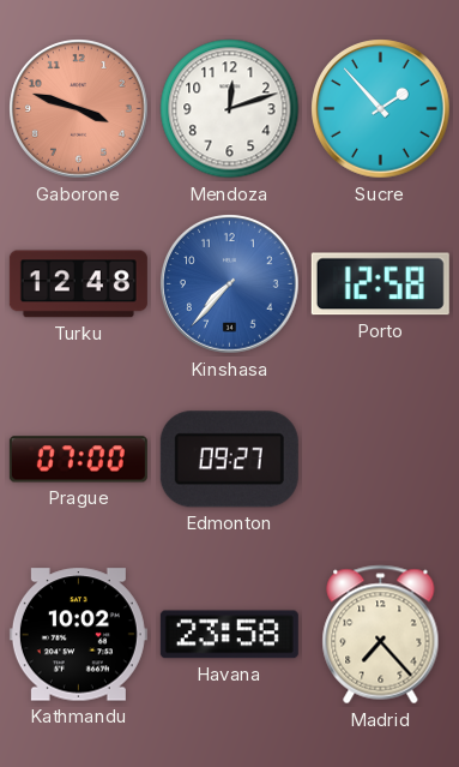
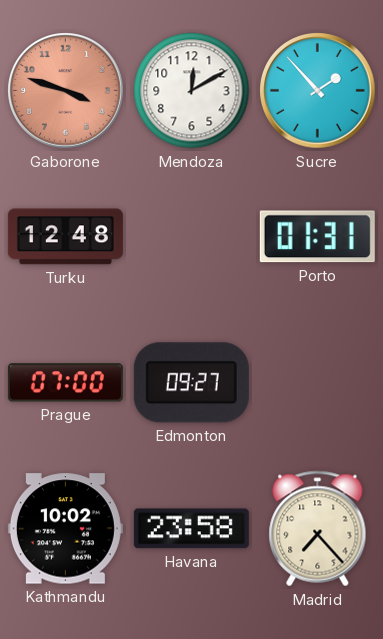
Mendoza: 12:12 -> 12:10
Kinshasa: 7:37 -> none
Porto: 12:58 -> 01:31
